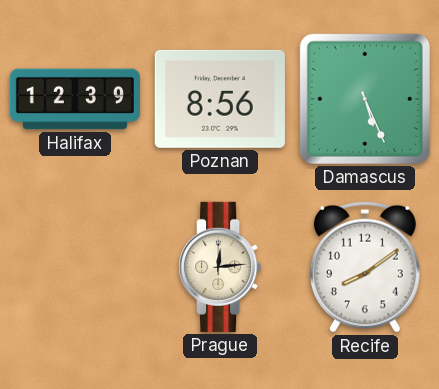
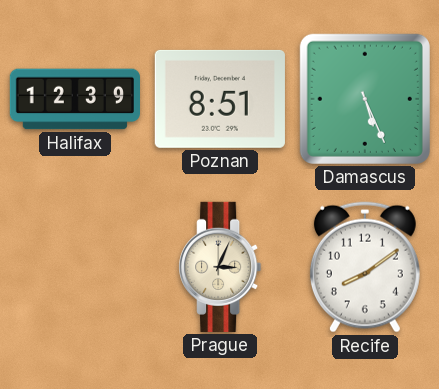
Poznan: 8:56 -> 8:51
Prague: 12:14 -> 3:04
